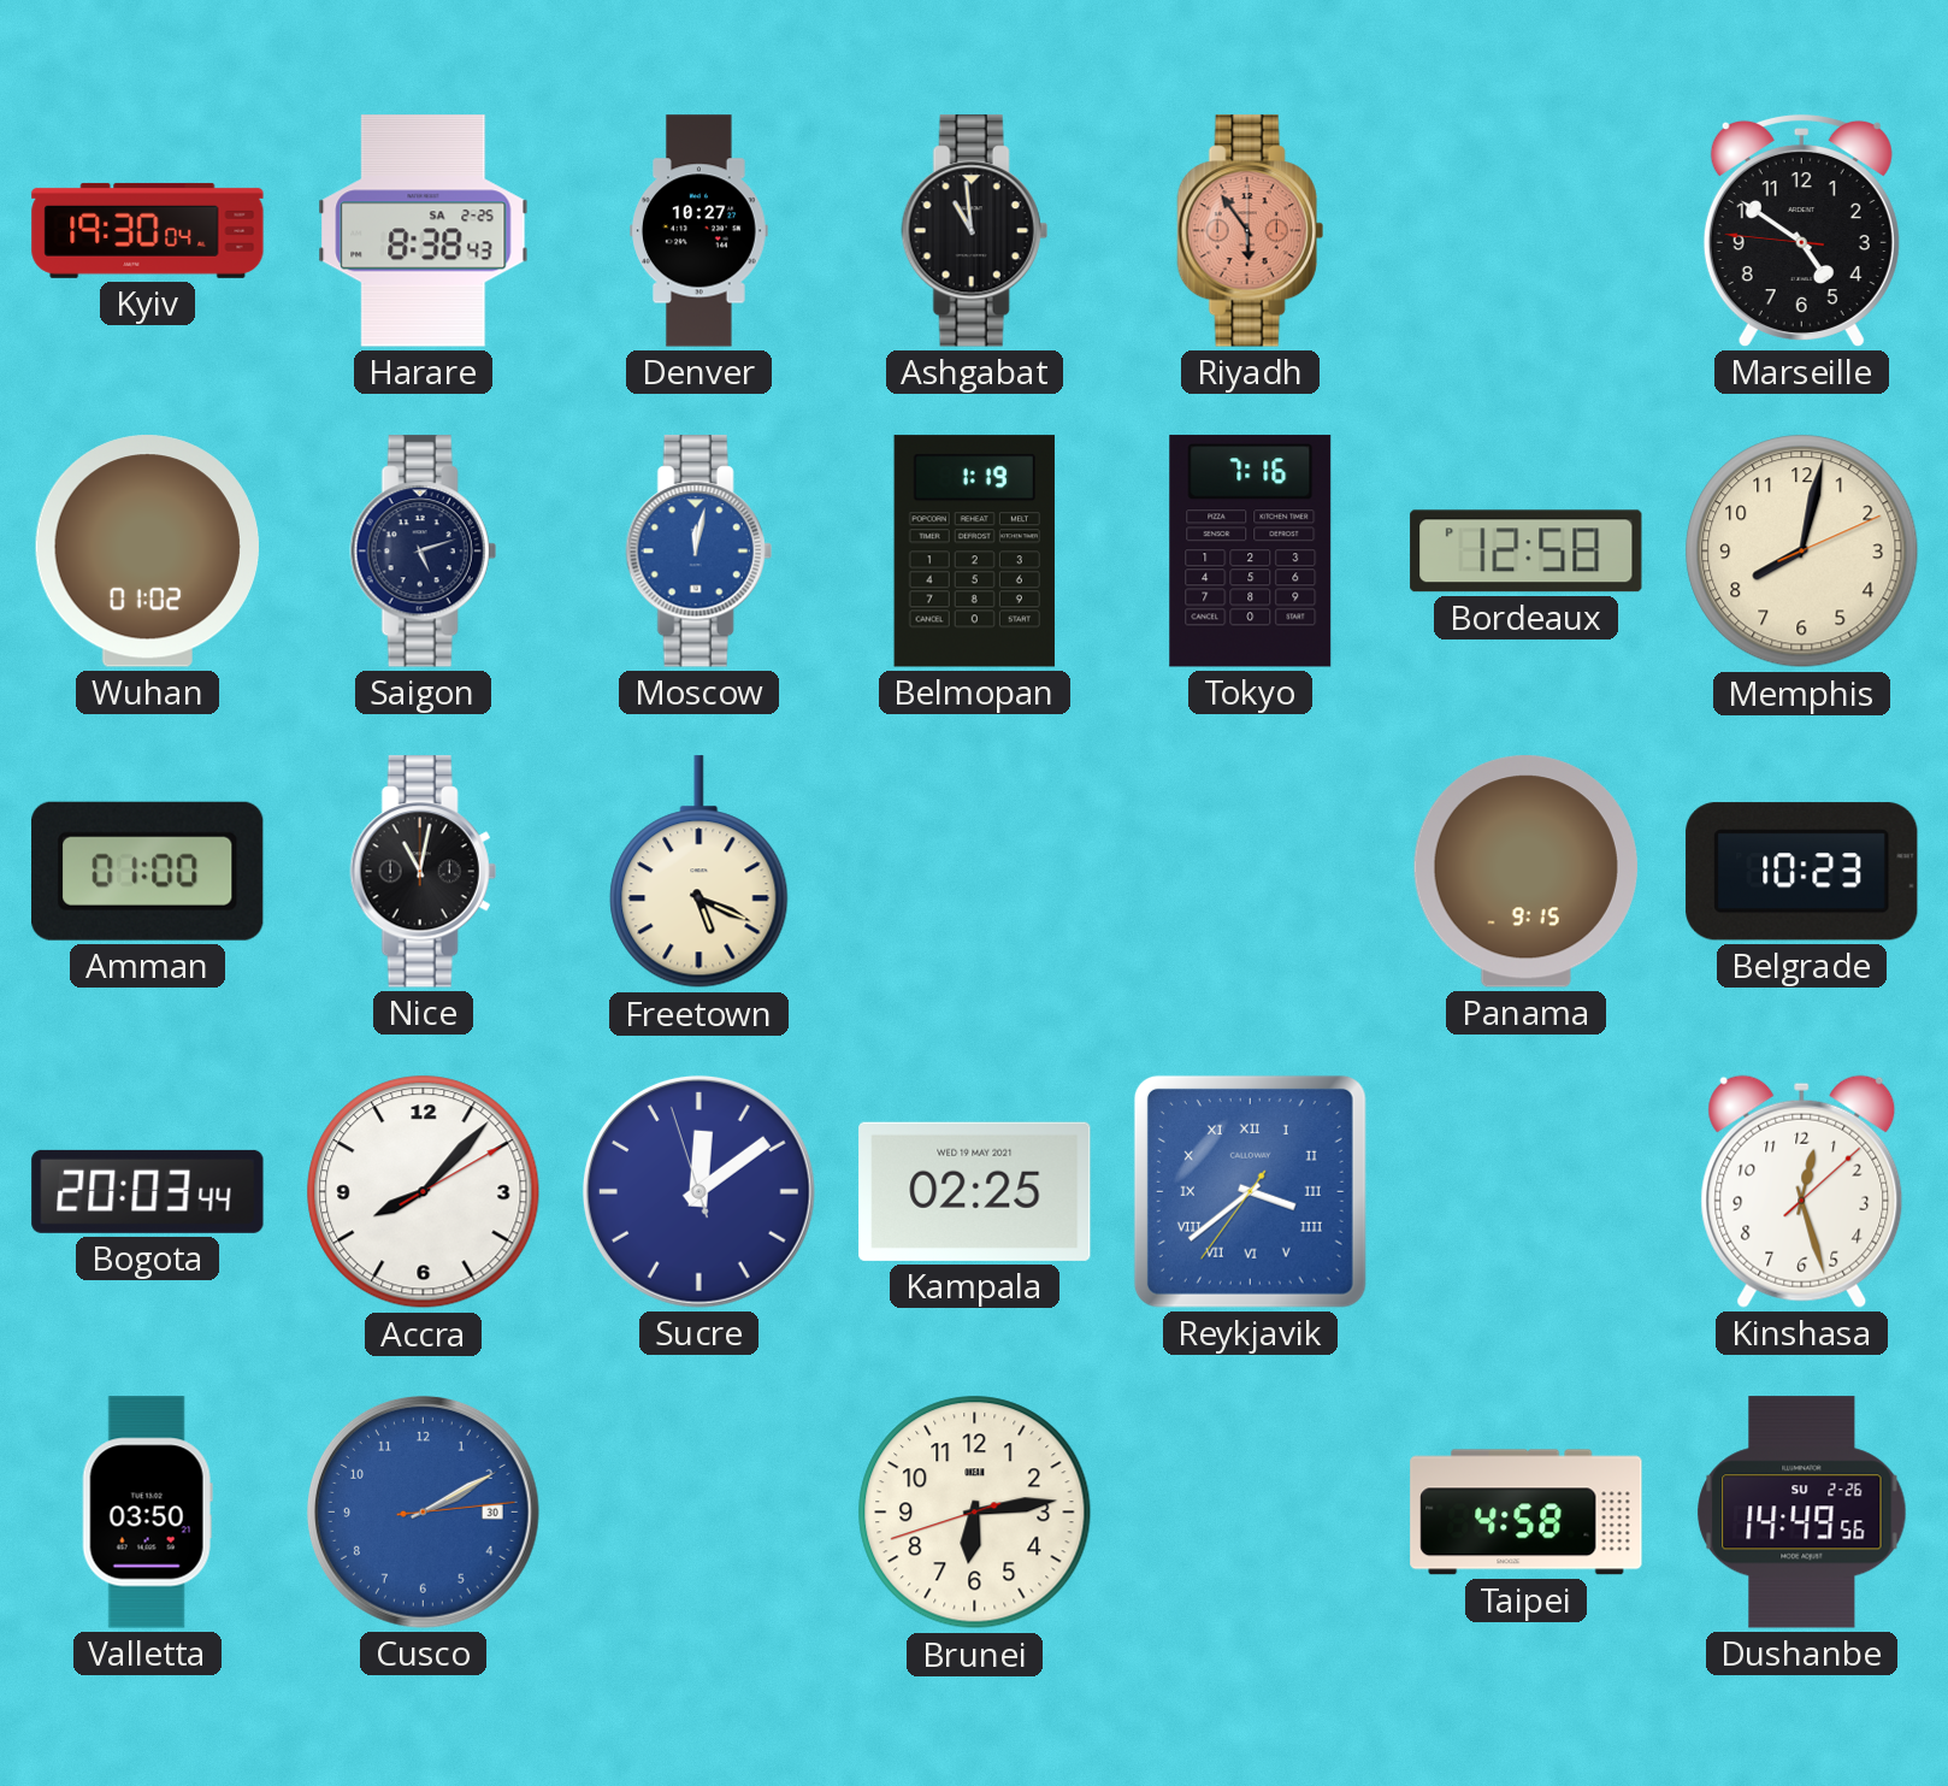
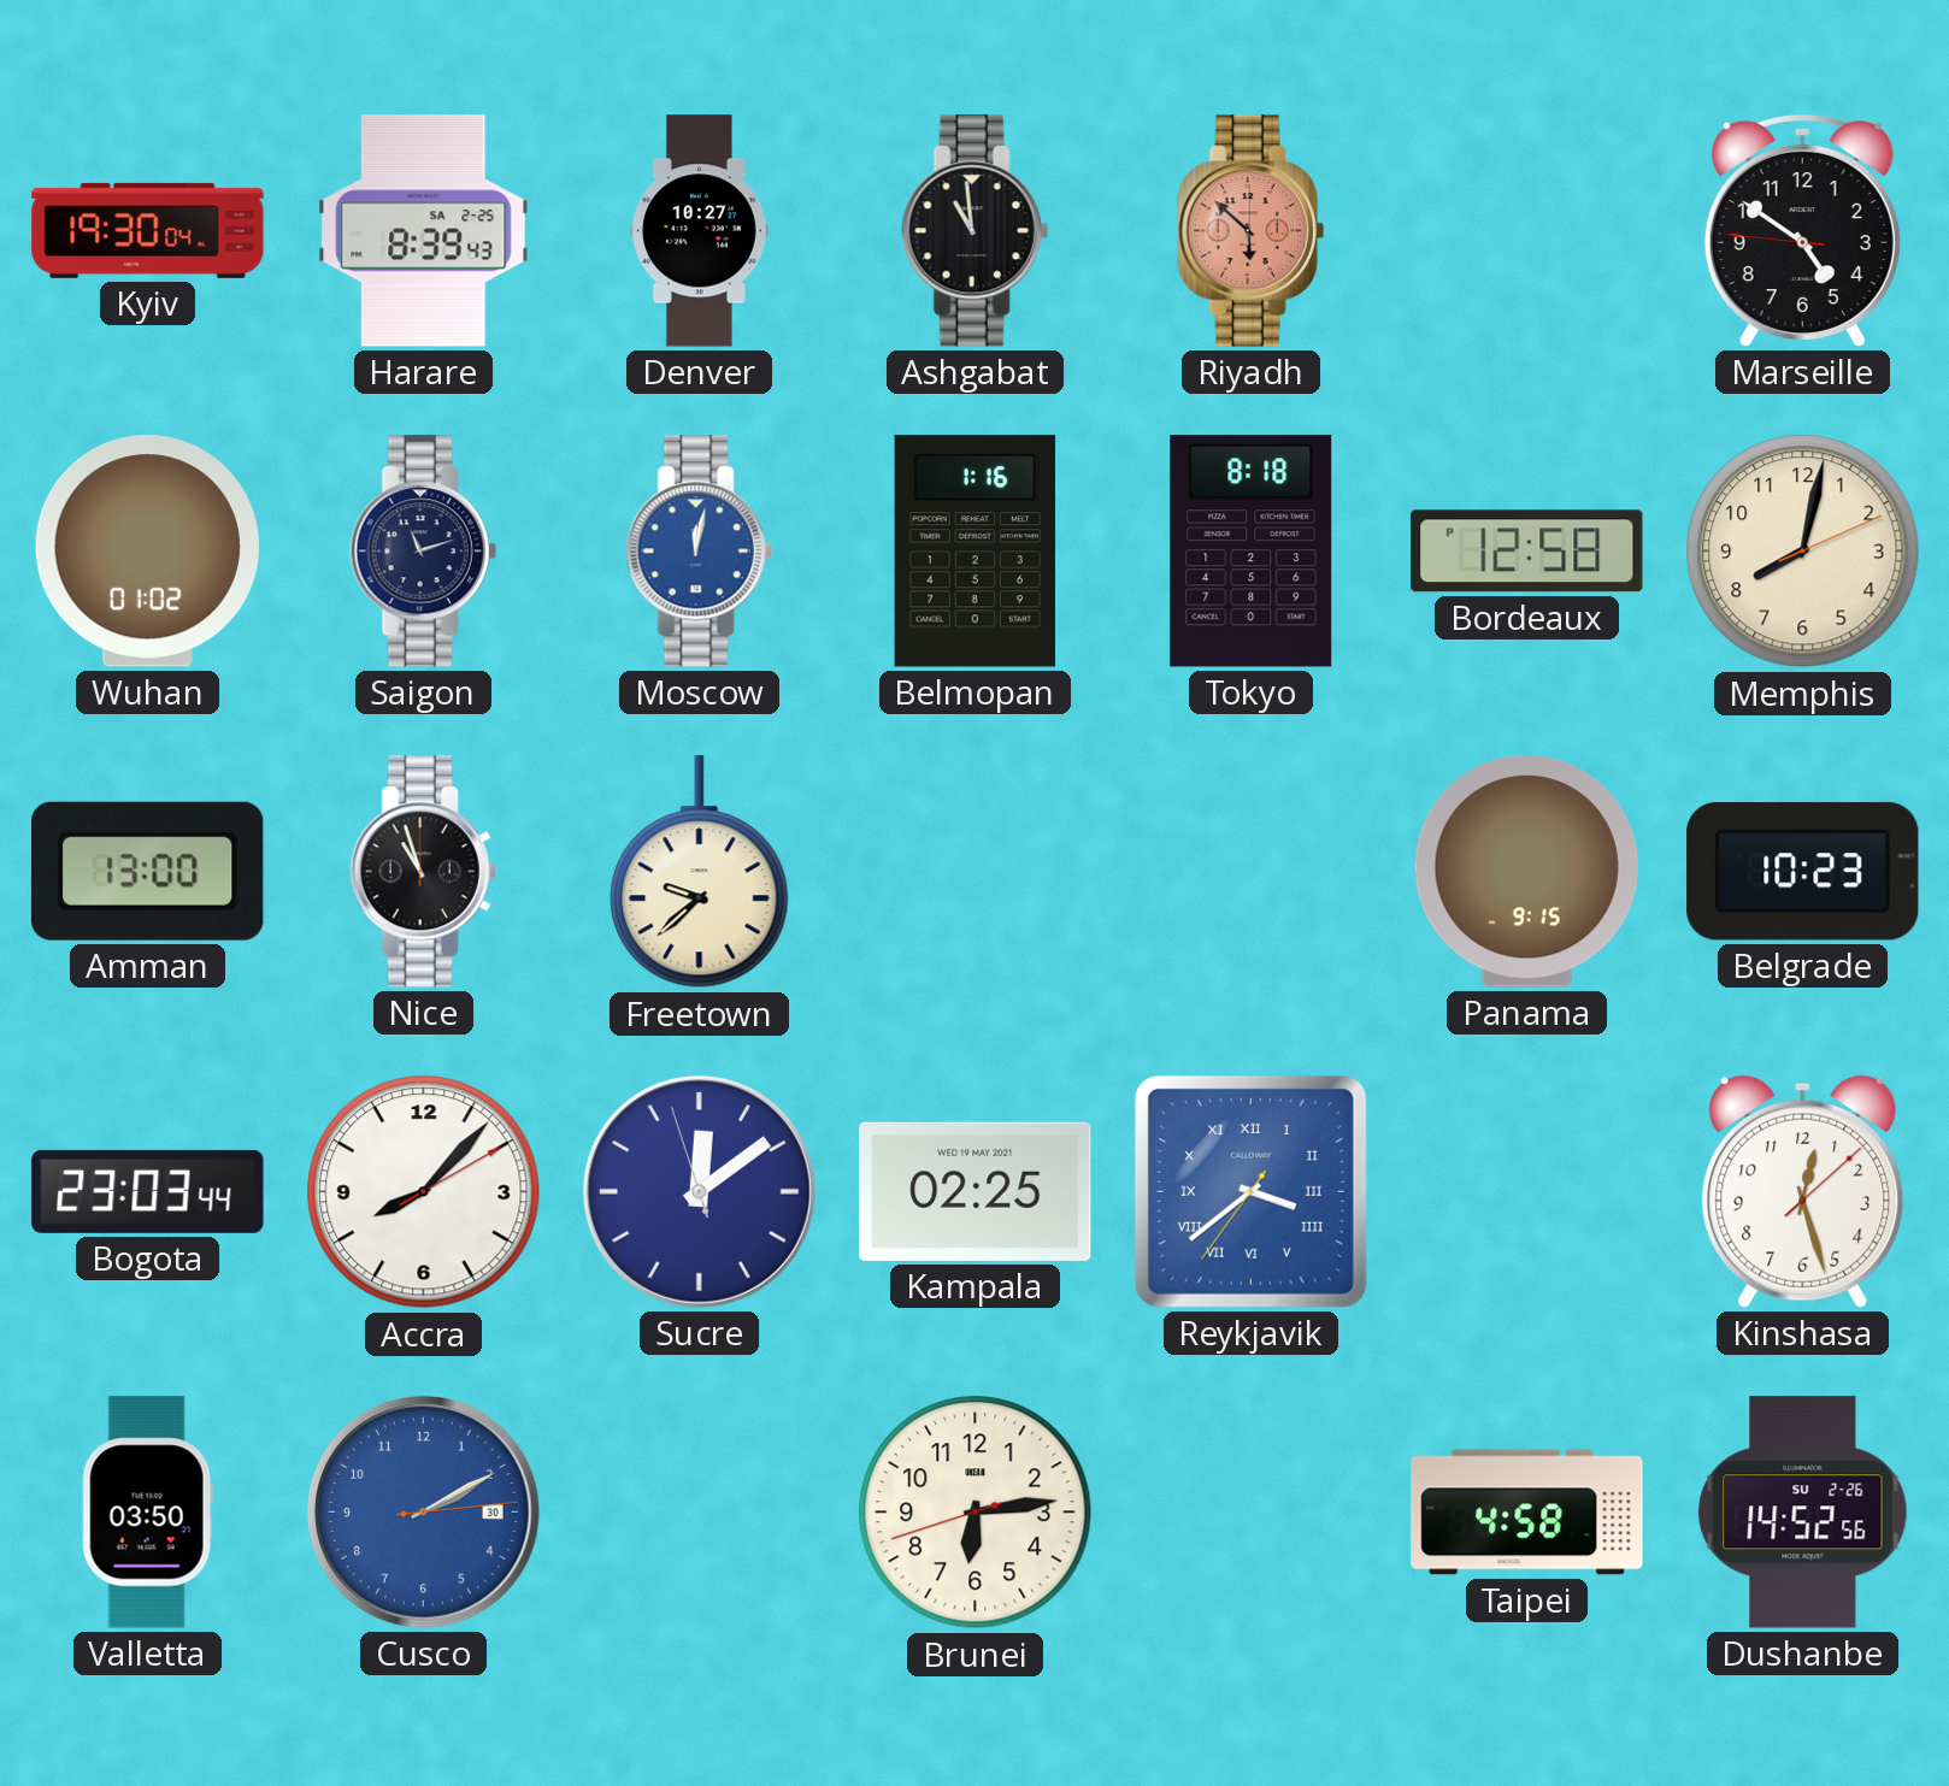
Harare: 8:38 -> 8:39
Riyadh: 5:54 -> 5:52
Saigon: 5:12 -> 11:12
Belmopan: 1:19 -> 1:16
Tokyo: 7:16 -> 8:18
Amman: 01:00 -> 13:00
Nice: 11:02 -> 10:57
Freetown: 5:19 -> 9:38
Bogota: 20:03 -> 23:03
Dushanbe: 14:49 -> 14:52
